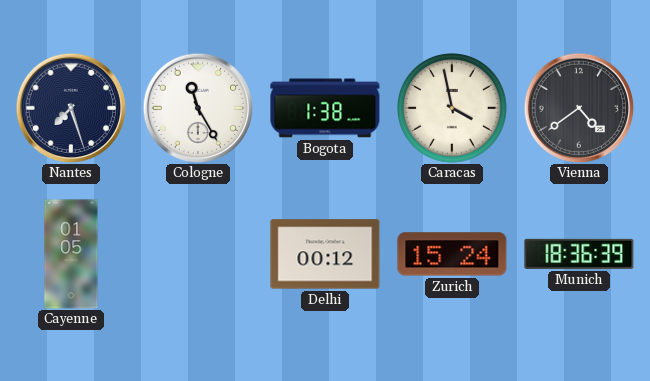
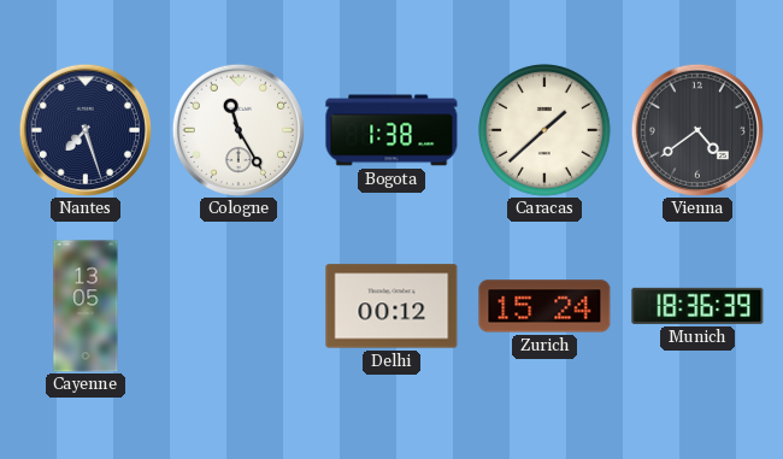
Caracas: 3:58 -> 1:38
Cayenne: 01:05 -> 13:05
